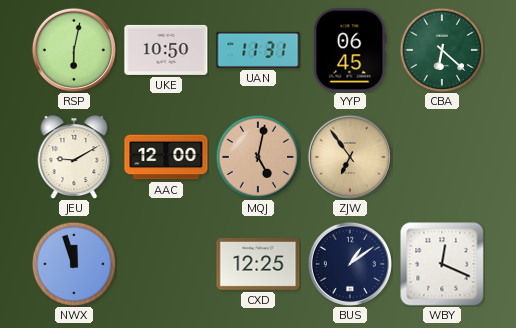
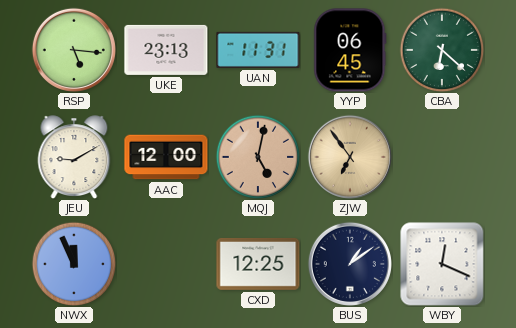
RSP: 6:02 -> 5:16
UKE: 10:50 -> 23:13
NWX: 11:57 -> 11:56
